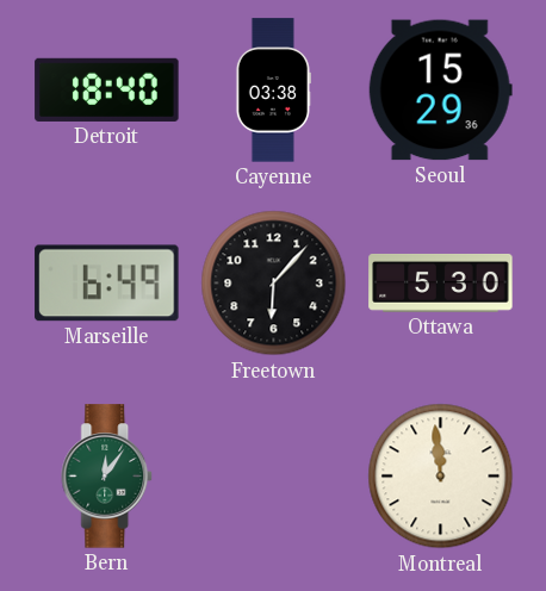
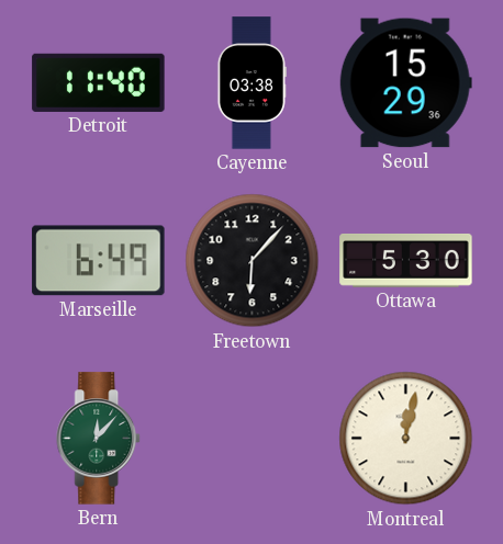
Detroit: 18:40 -> 11:40
Bern: 12:06 -> 12:07
Montreal: 11:59 -> 12:02
